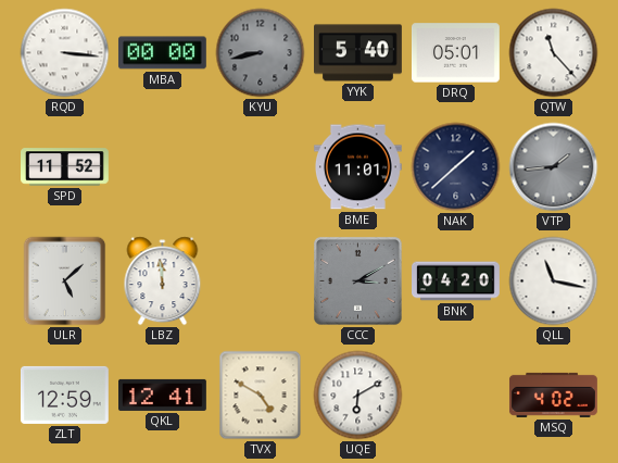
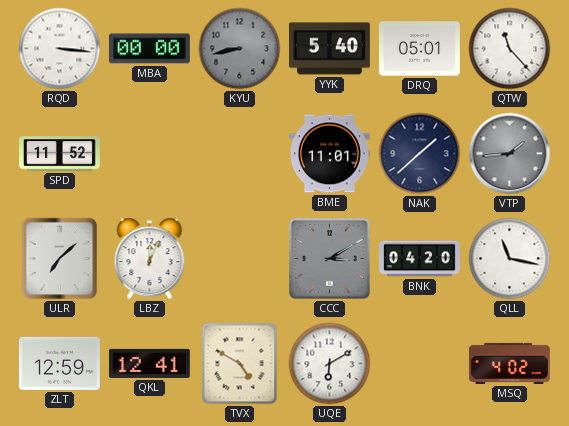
ULR: 5:08 -> 7:08
LBZ: 11:59 -> 12:04
